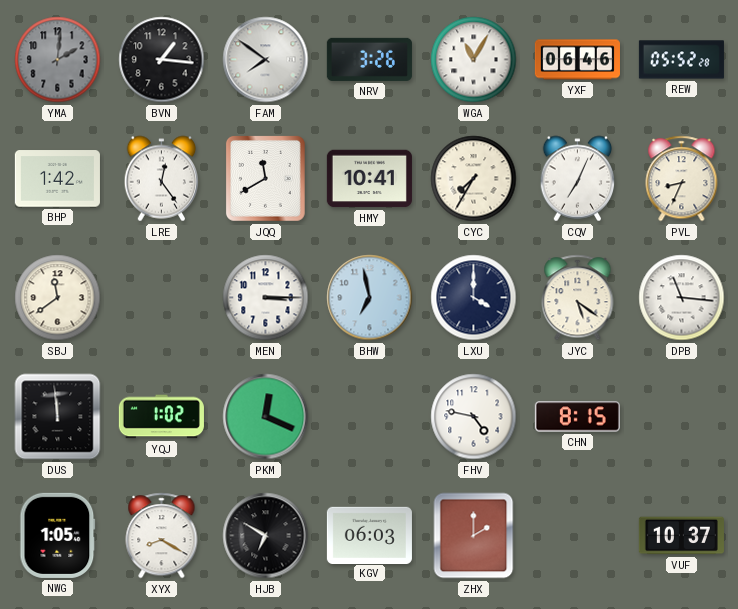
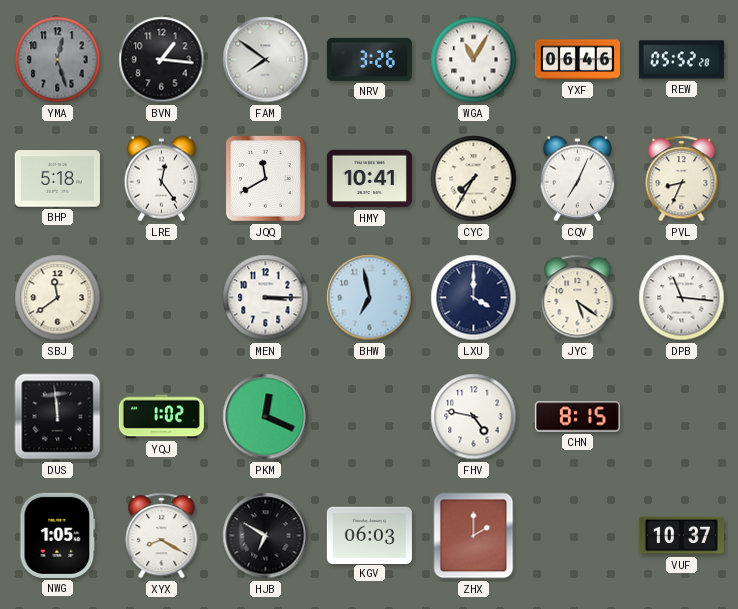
YMA: 2:01 -> 12:27
BHP: 1:42 -> 5:18
